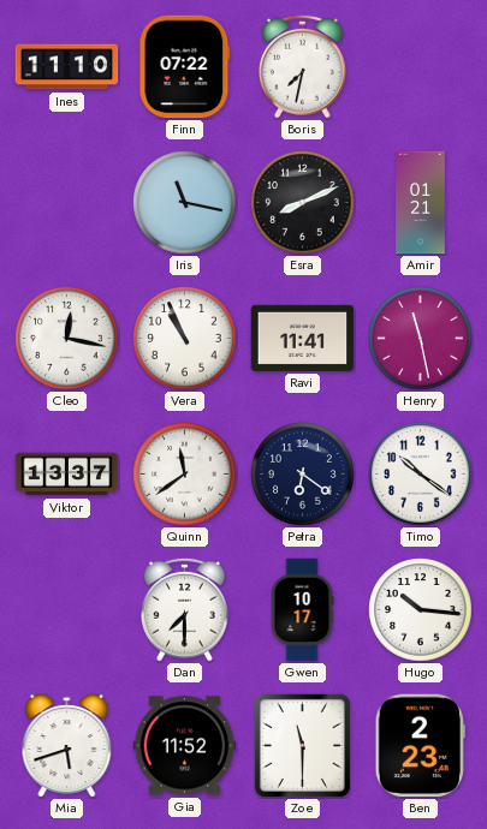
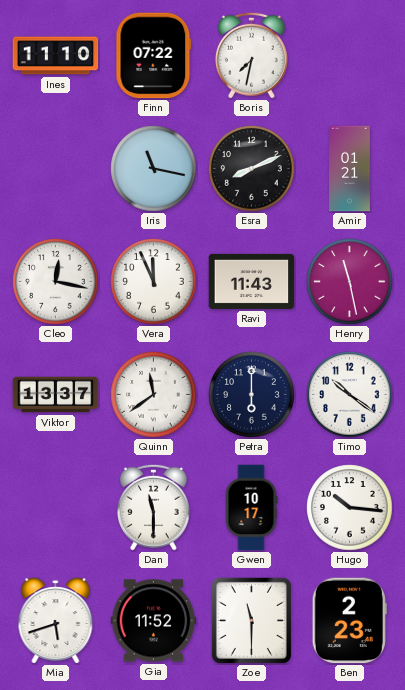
Vera: 10:56 -> 11:56
Ravi: 11:41 -> 11:43
Petra: 6:21 -> 6:00
Dan: 7:30 -> 11:30
